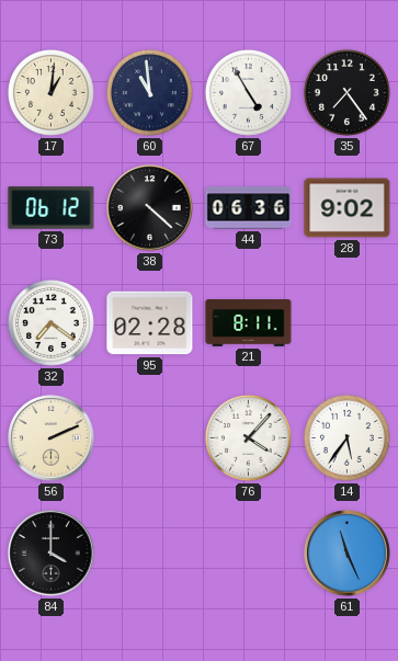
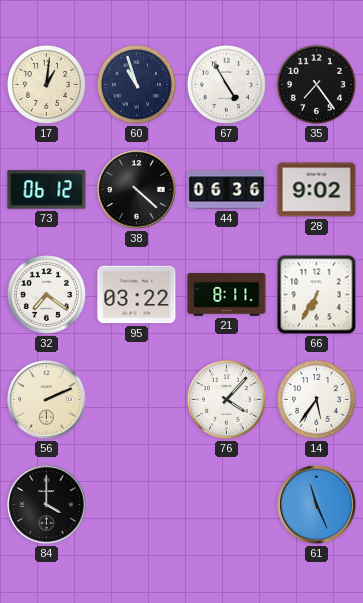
60: 10:59 -> 10:57
95: 02:28 -> 03:22
66: none -> 6:35
